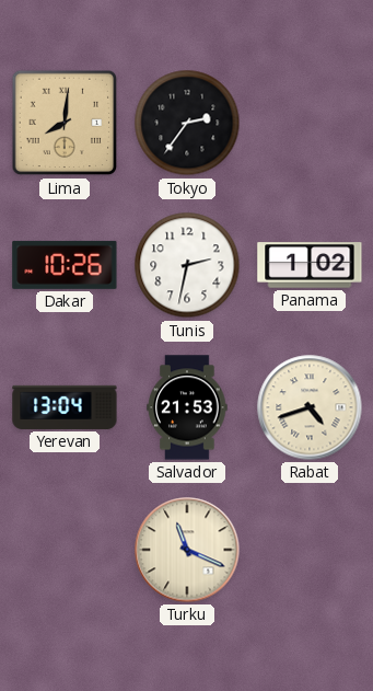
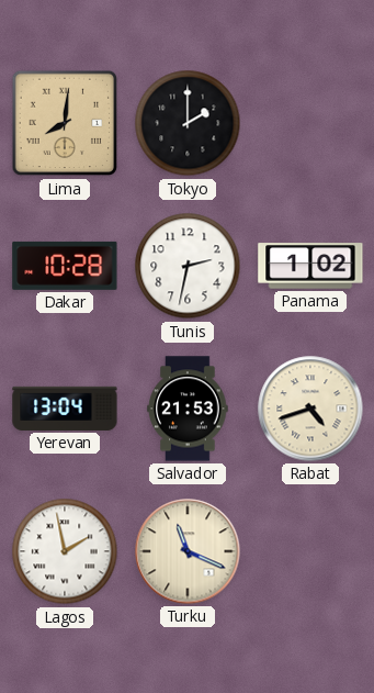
Tokyo: 2:36 -> 2:00
Dakar: 10:26 -> 10:28
Lagos: none -> 1:58
